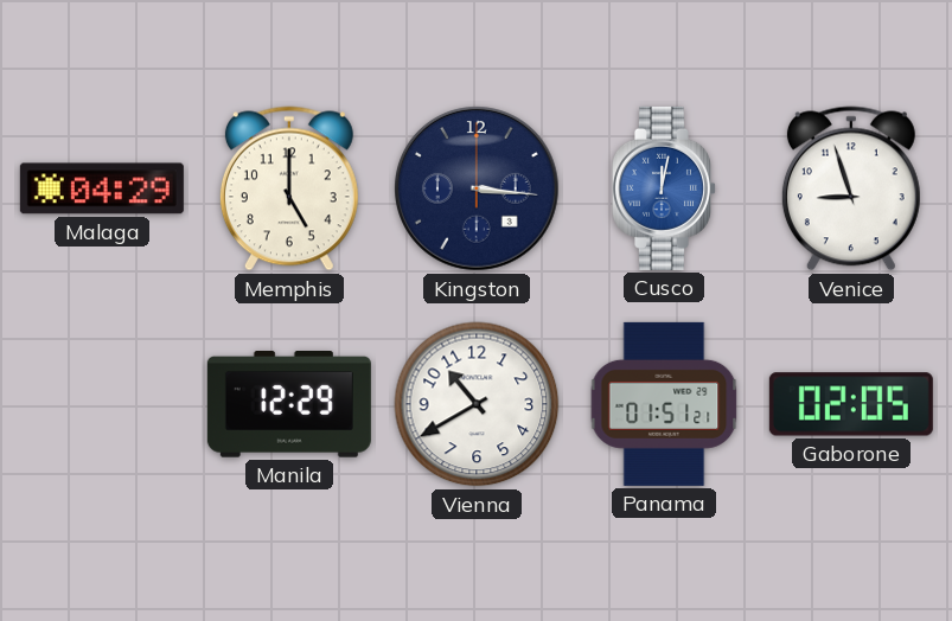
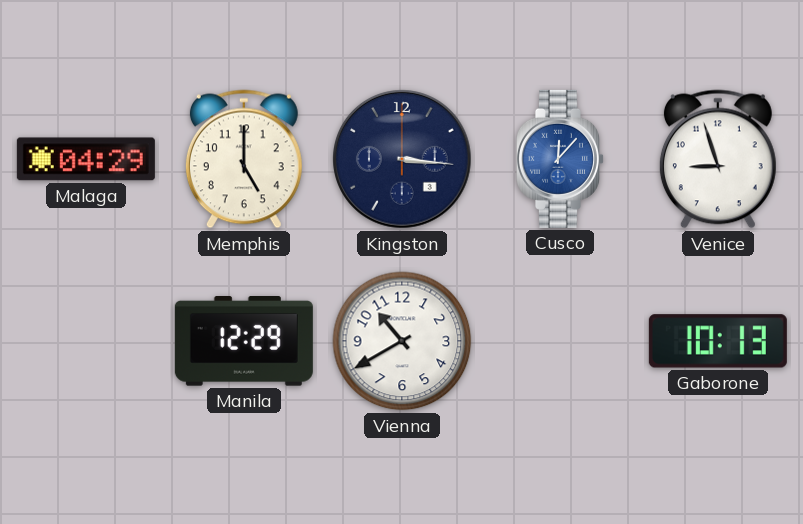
Cusco: 12:02 -> 12:07
Panama: 01:51 -> none
Gaborone: 02:05 -> 10:13
